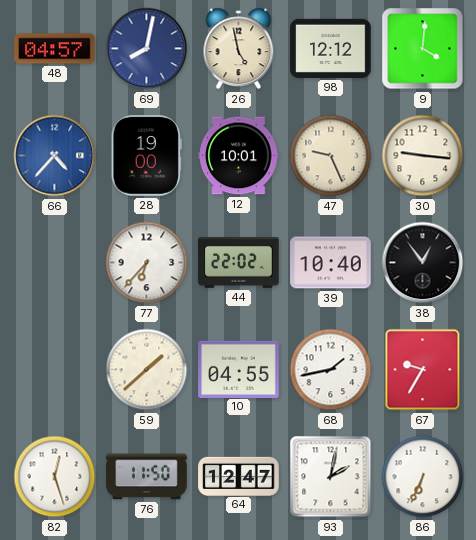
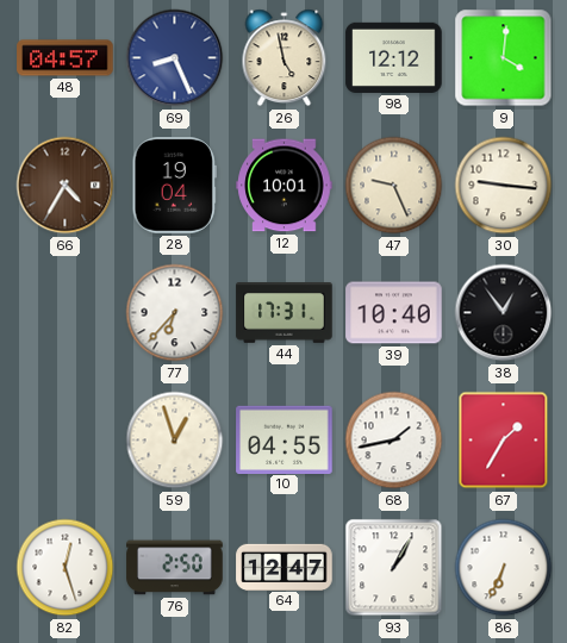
69: 8:02 -> 8:26
66: 4:37 -> 4:35
66 dial: blue -> brown
28: 19:00 -> 19:04
44: 22:02 -> 17:31
59: 1:38 -> 12:57
67: 9:35 -> 1:35
76: 11:50 -> 2:50
93: 2:02 -> 1:05
